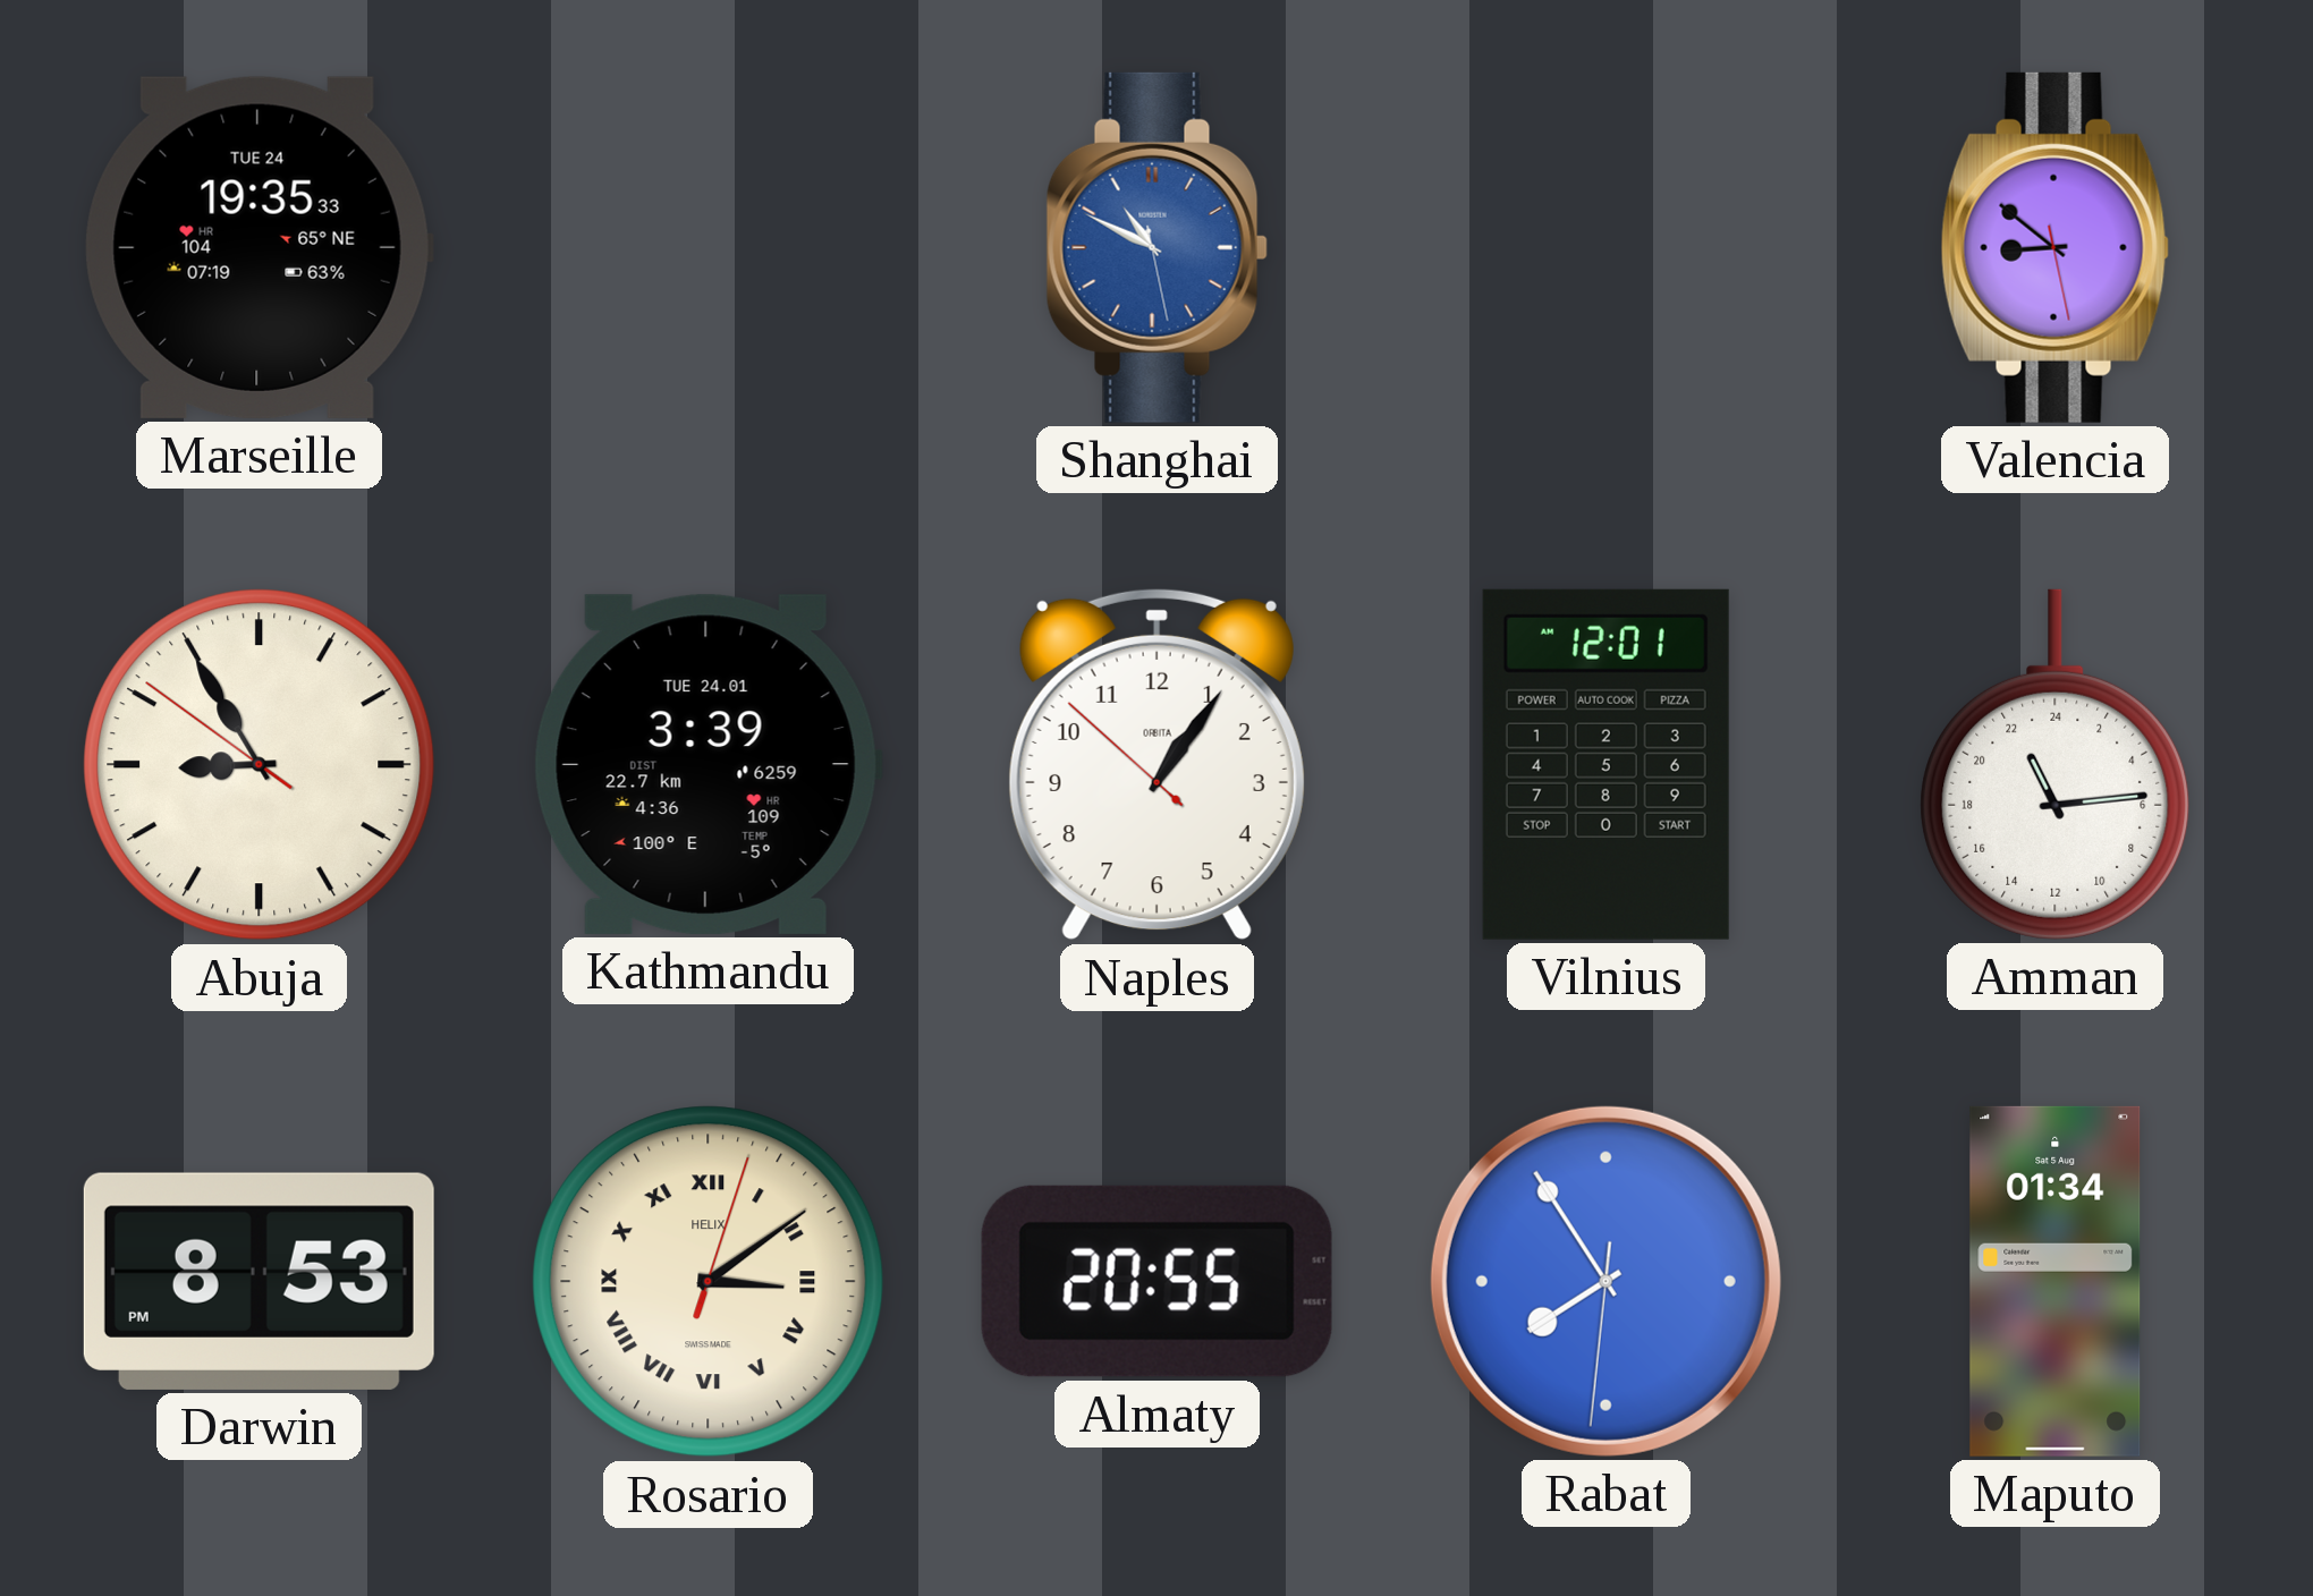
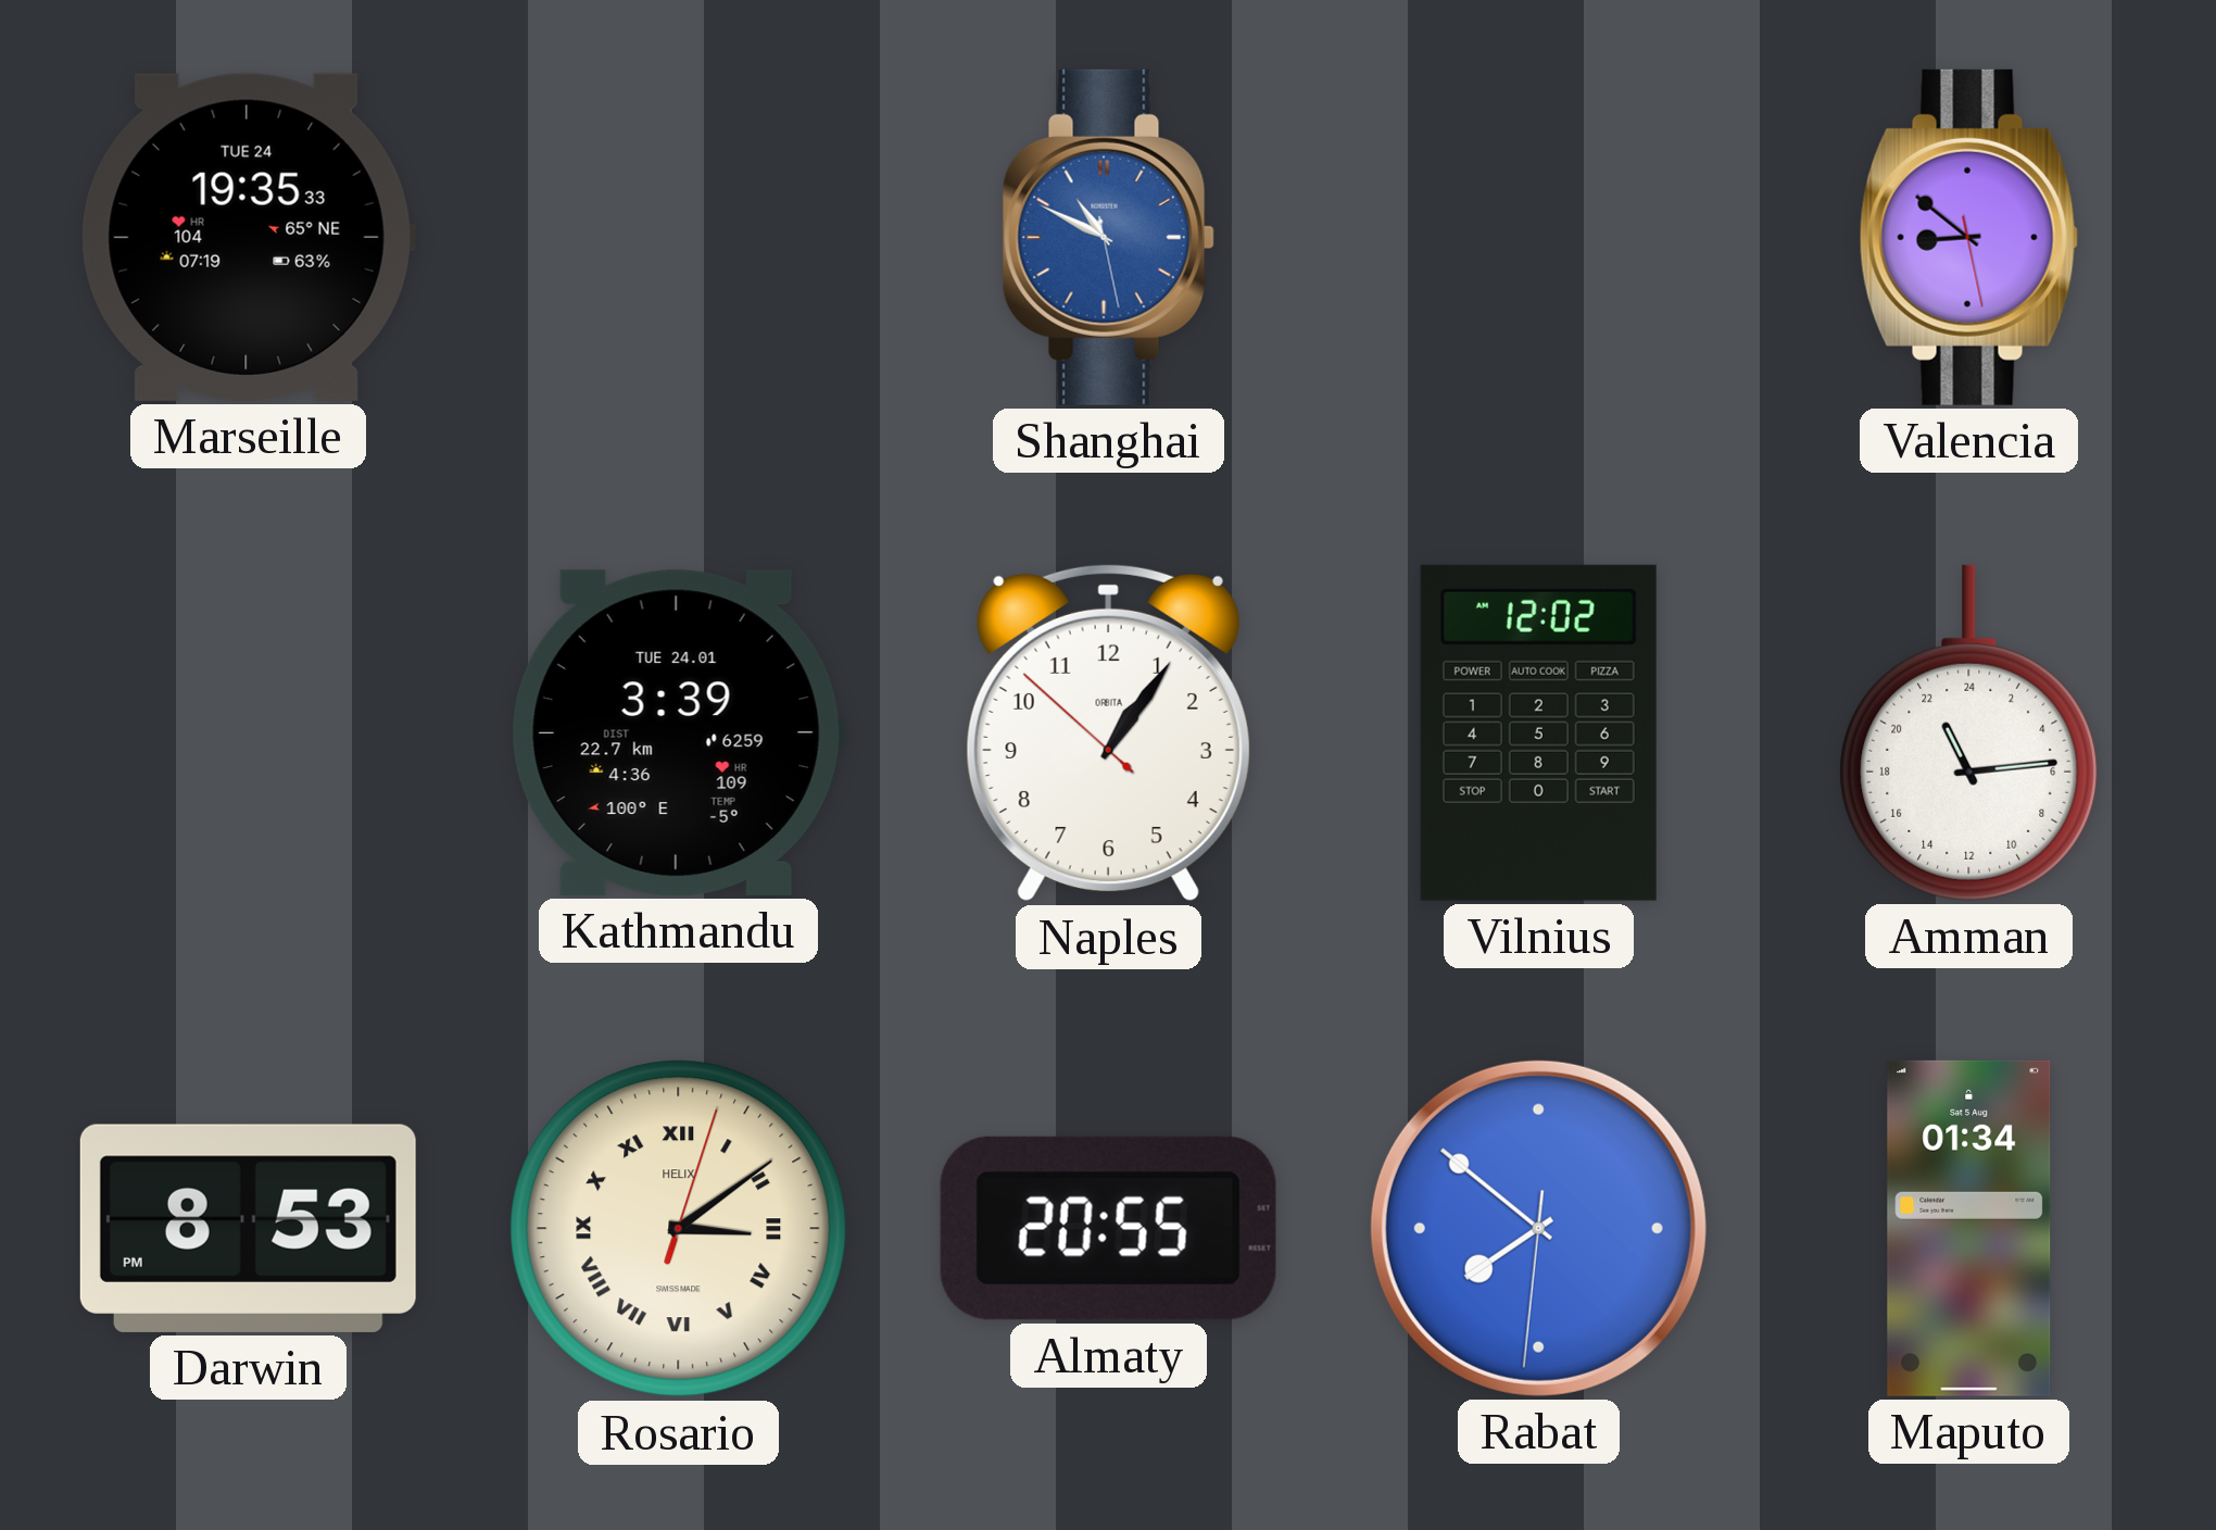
Abuja: 8:54 -> none
Vilnius: 12:01 -> 12:02
Rabat: 7:54 -> 7:51
